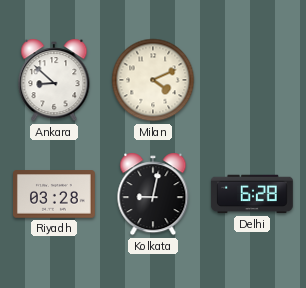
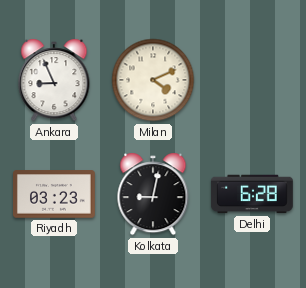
Ankara: 8:52 -> 8:56
Riyadh: 03:28 -> 03:23
